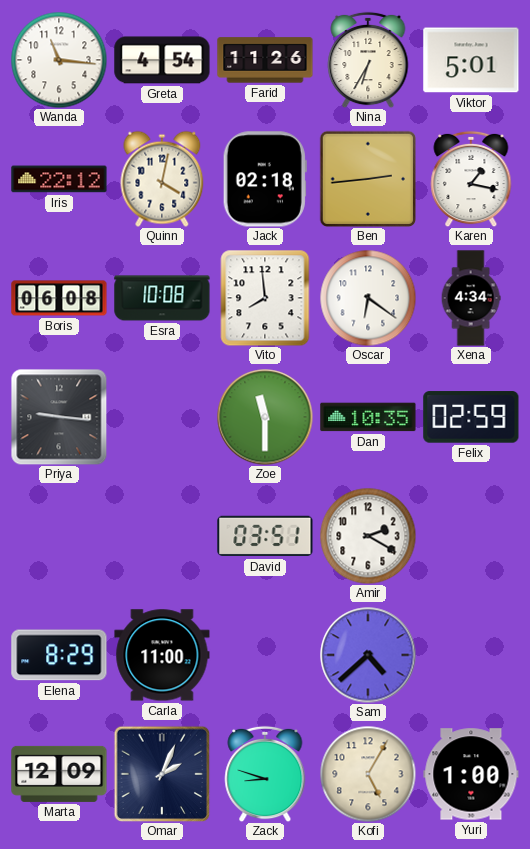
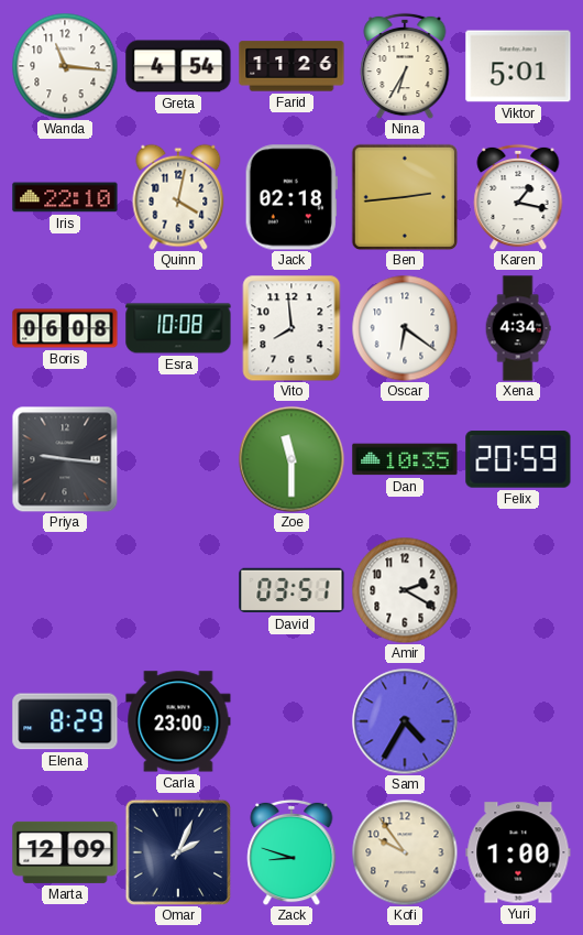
Iris: 22:12 -> 22:10
Felix: 02:59 -> 20:59
Carla: 11:00 -> 23:00
Sam: 4:38 -> 4:35
Kofi: 5:05 -> 9:54
